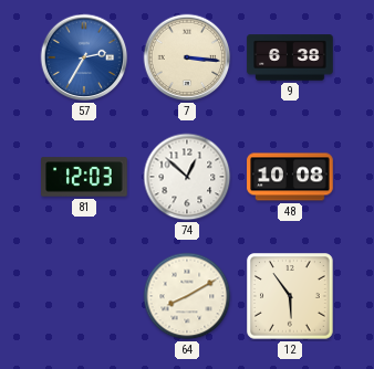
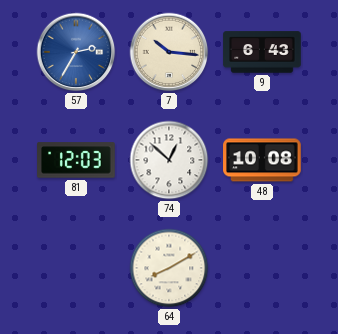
7: 3:16 -> 10:16
9: 6:38 -> 6:43
12: 5:54 -> none
